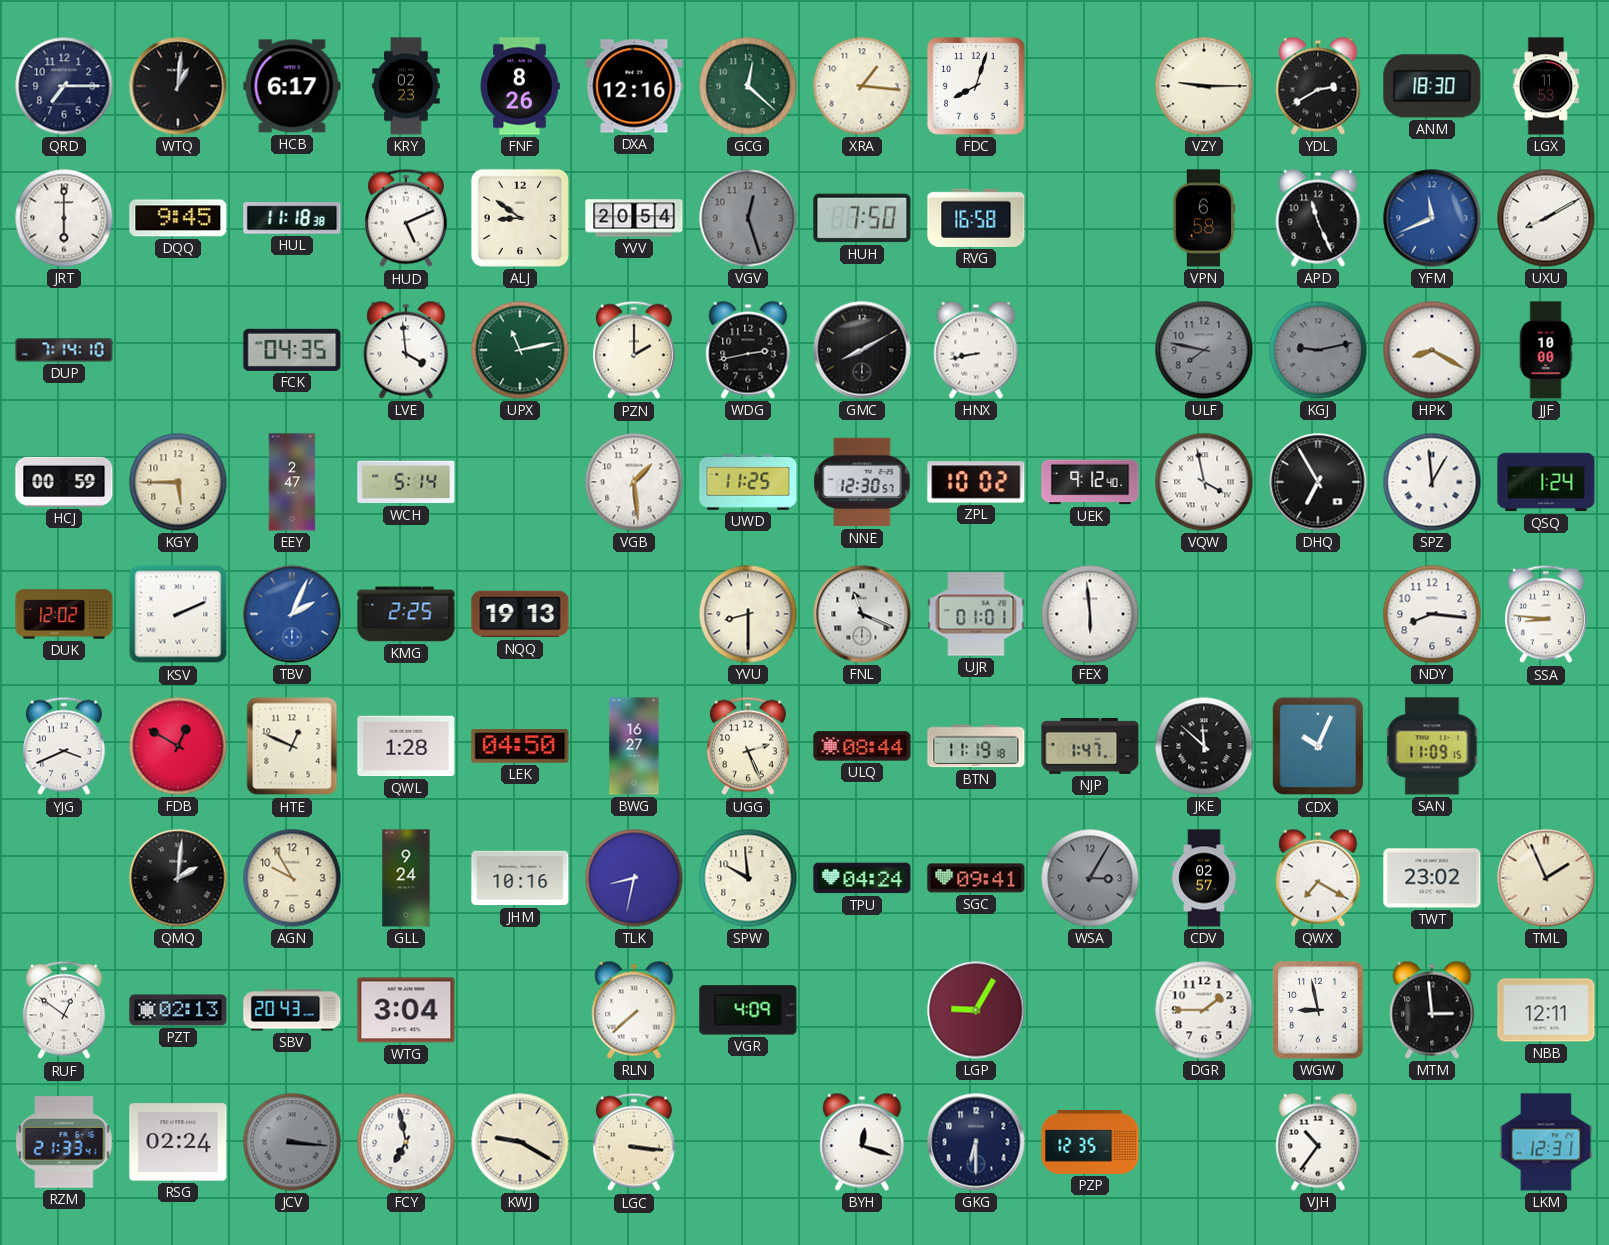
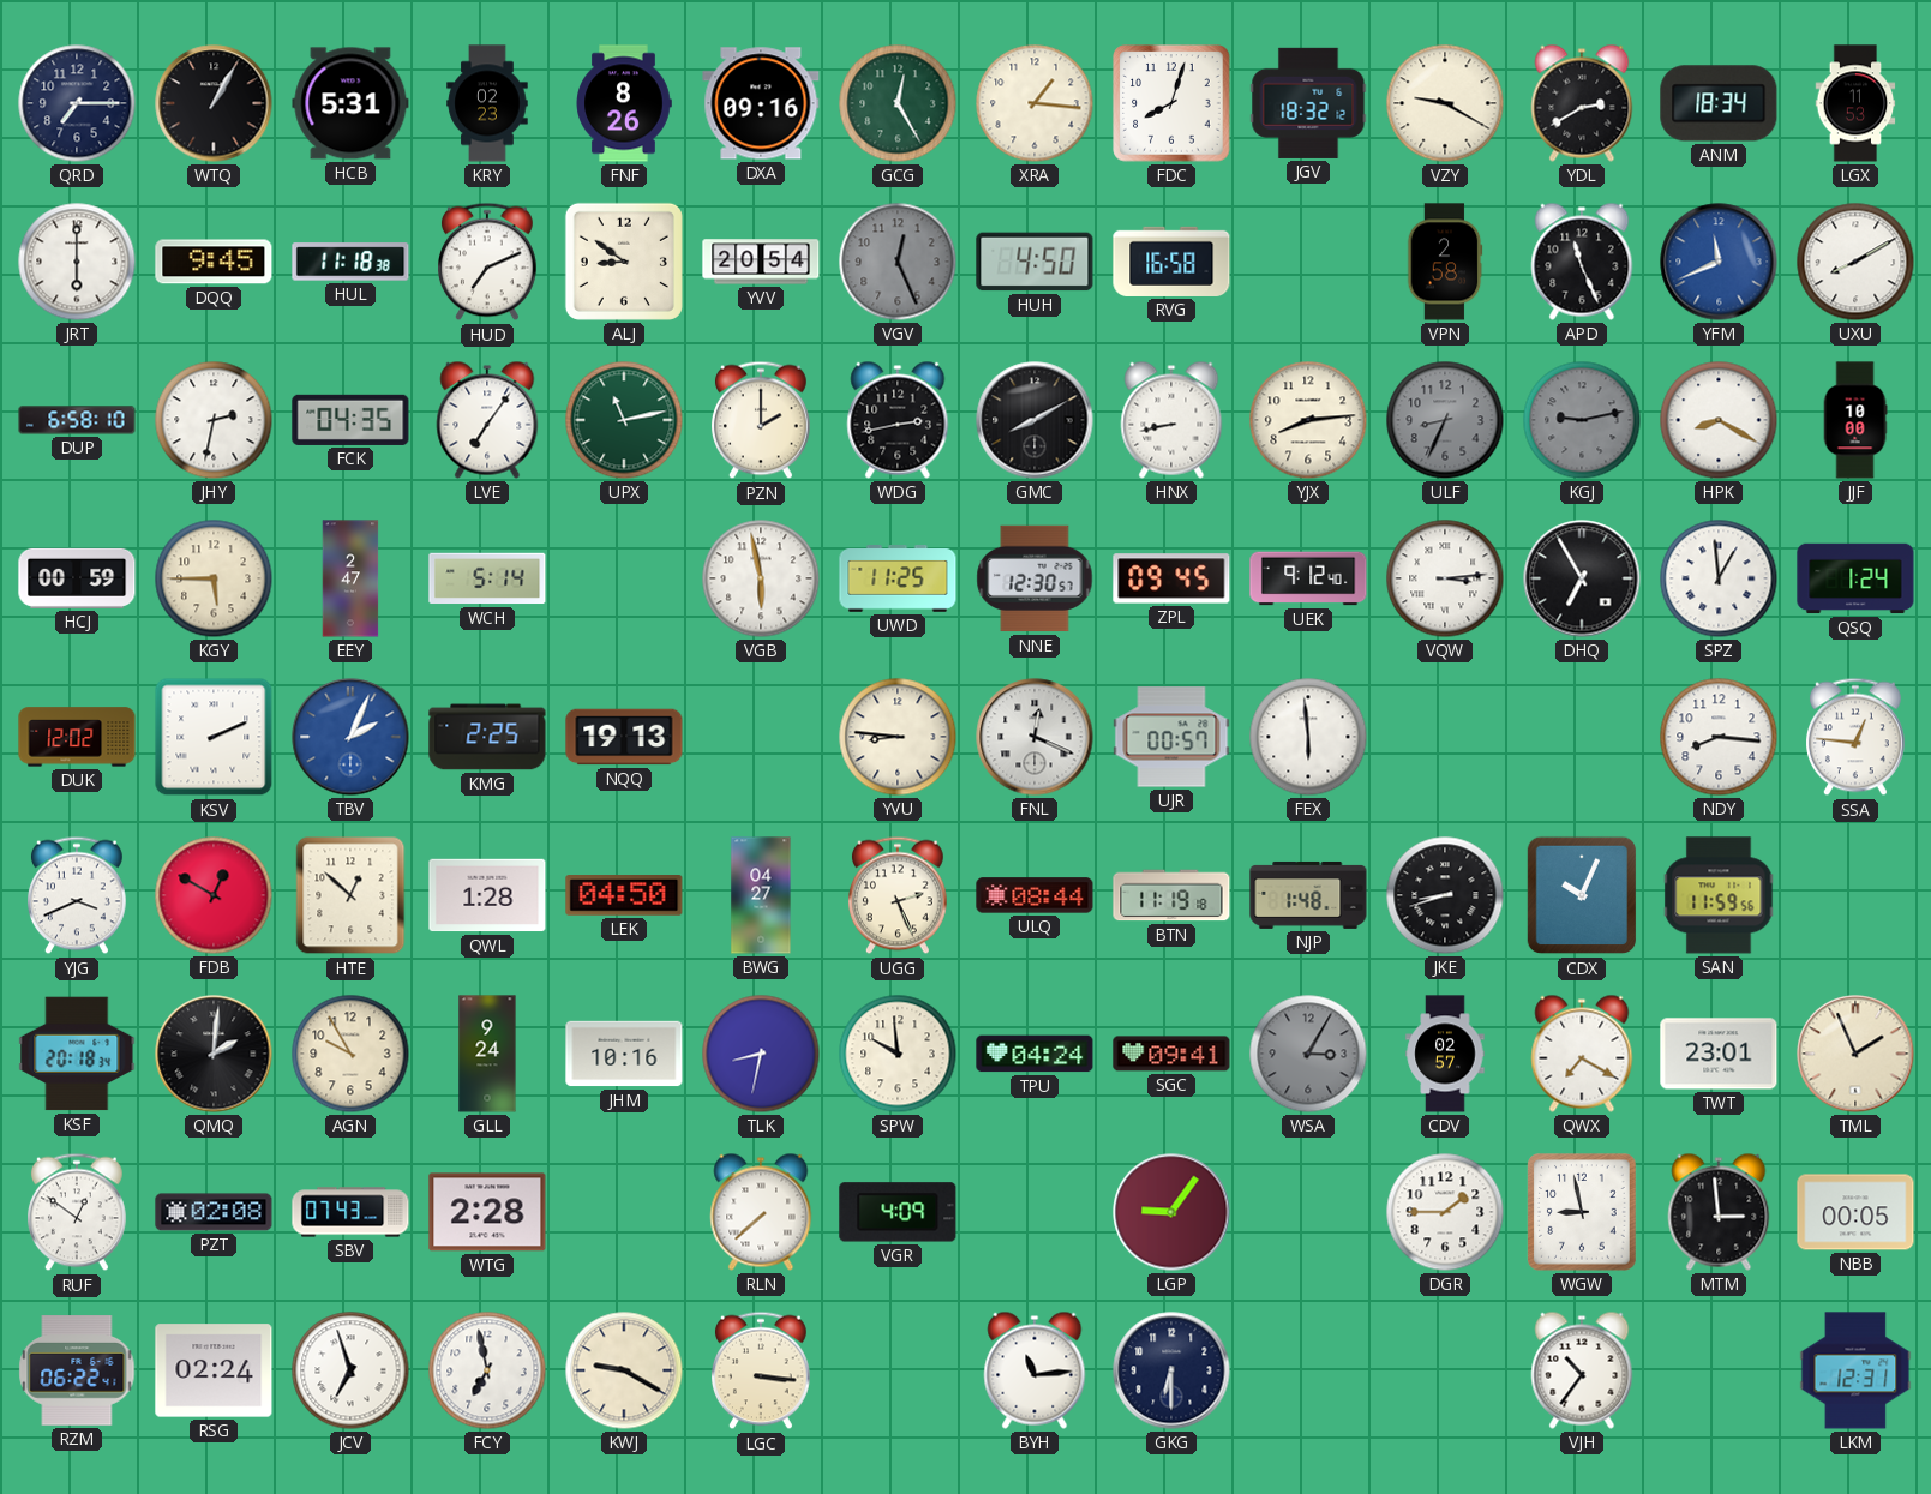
WTQ: 1:01 -> 1:05
HCB: 6:17 -> 5:31
DXA: 12:16 -> 09:16
GCG: 12:22 -> 12:25
JGV: none -> 18:32
VZY: 9:15 -> 9:20
ANM: 18:30 -> 18:34
HUD: 5:11 -> 7:11
VGV: 12:27 -> 12:26
HUH: 7:50 -> 4:50
VPN: 6:58 -> 2:58
DUP: 7:14 -> 6:58
JHY: none -> 2:32
LVE: 3:59 -> 7:06
YJX: none -> 8:14
ULF: 7:47 -> 8:34
VGB: 1:29 -> 5:58
ZPL: 10:02 -> 09:45
VQW: 3:58 -> 3:14
YVU: 8:30 -> 8:46
FNL: 11:19 -> 12:19
UJR: 01:01 -> 00:57
SSA: 8:46 -> 12:46
HTE: 12:49 -> 12:52
BWG: 16:27 -> 04:27
NJP: 1:47 -> 1:48
JKE: 11:52 -> 8:42
SAN: 11:09 -> 11:59
KSF: none -> 20:18
TWT: 23:02 -> 23:01
PZT: 02:13 -> 02:08
SBV: 20:43 -> 07:43
WTG: 3:04 -> 2:28
LGP: 9:05 -> 9:06
NBB: 12:11 -> 00:05
RZM: 21:33 -> 06:22
JCV: 3:16 -> 6:57
JCV dial: grey -> white
BYH: 12:18 -> 11:14
PZP: 12:35 -> none
